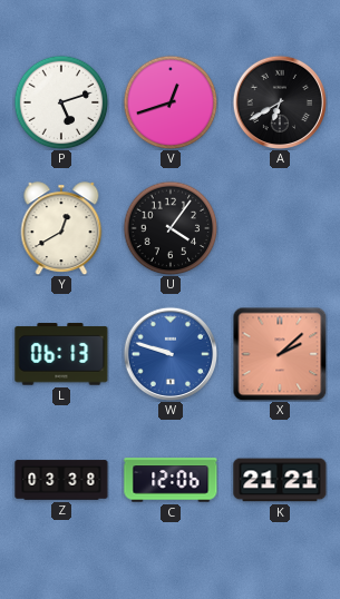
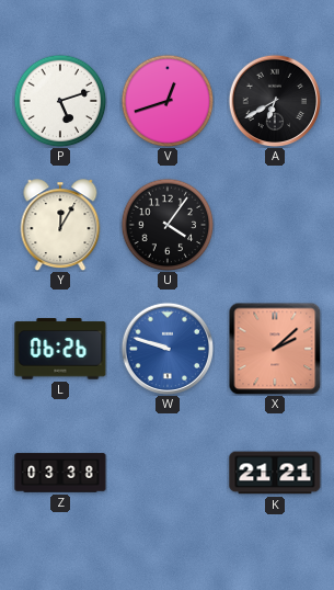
Y: 12:40 -> 12:05
L: 06:13 -> 06:26
C: 12:06 -> none
